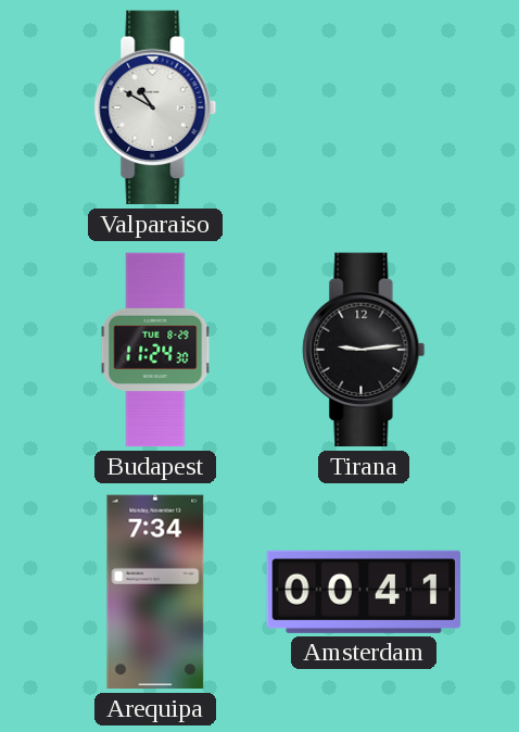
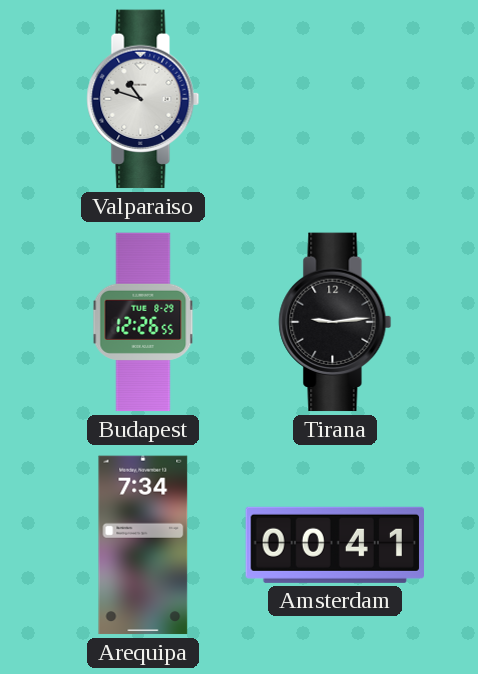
Valparaiso: 10:50 -> 10:48
Budapest: 11:24 -> 12:26
